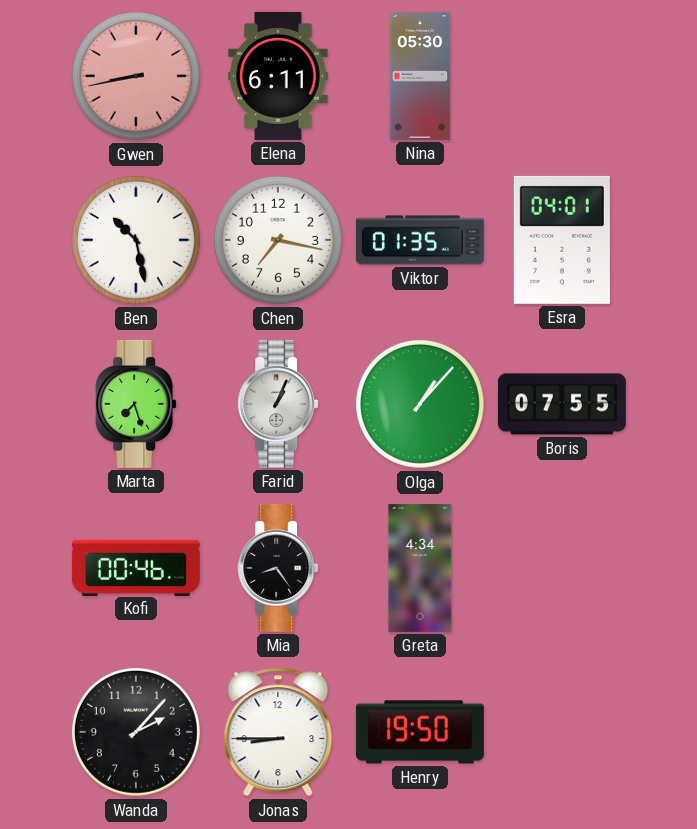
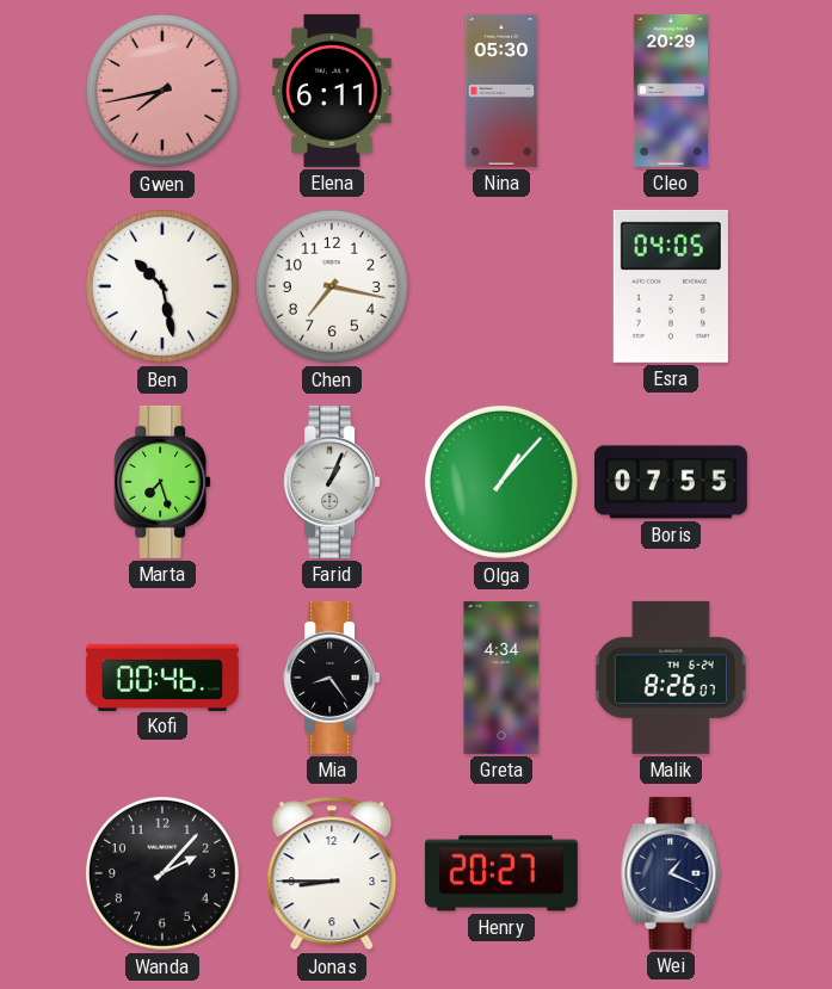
Gwen: 8:43 -> 7:43
Cleo: none -> 20:29
Viktor: 01:35 -> none
Esra: 04:01 -> 04:05
Malik: none -> 8:26
Henry: 19:50 -> 20:27
Wei: none -> 1:19
